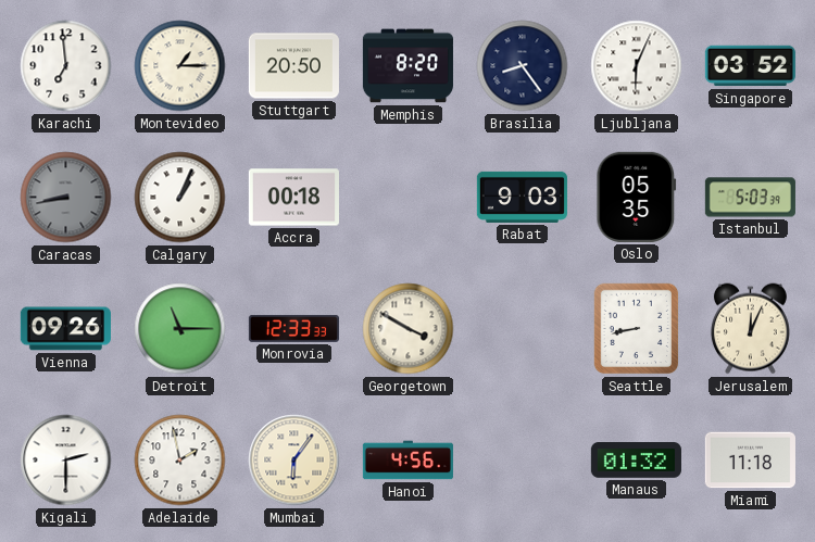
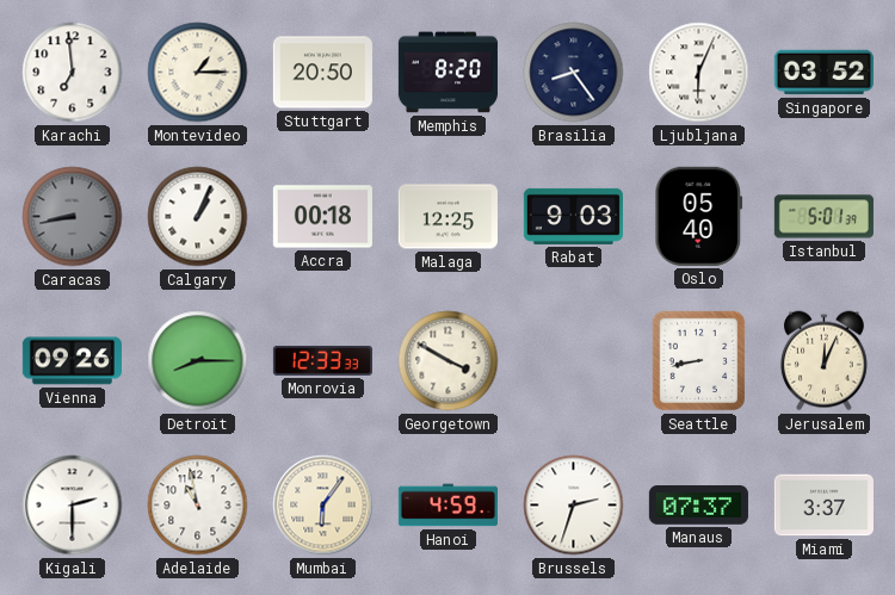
Malaga: none -> 12:25
Oslo: 05:35 -> 05:40
Istanbul: 5:03 -> 5:01
Detroit: 11:15 -> 8:15
Adelaide: 1:58 -> 10:58
Hanoi: 4:56 -> 4:59
Brussels: none -> 2:33
Manaus: 01:32 -> 07:37
Miami: 11:18 -> 3:37
